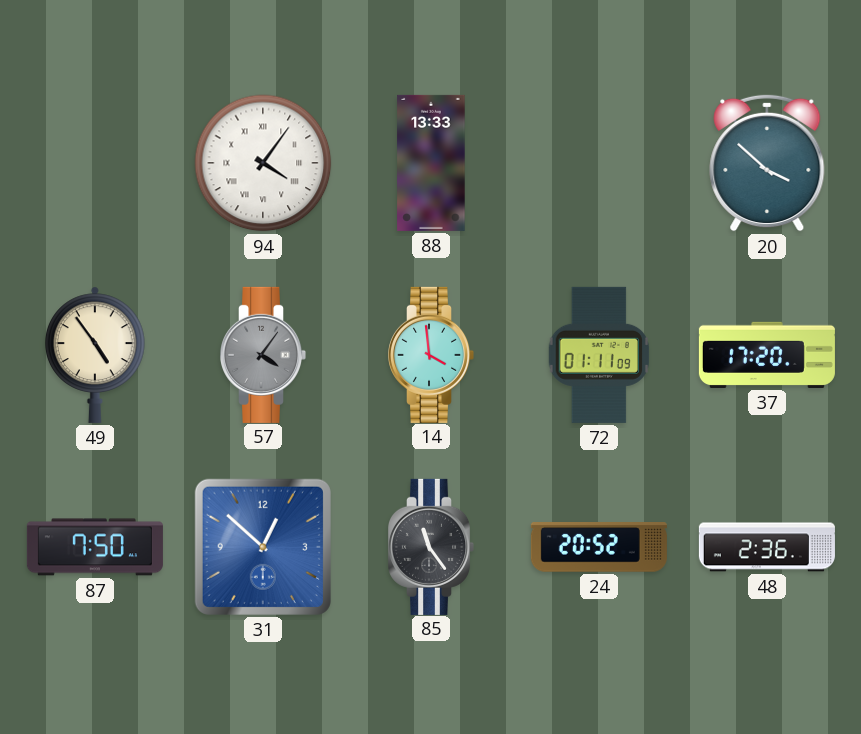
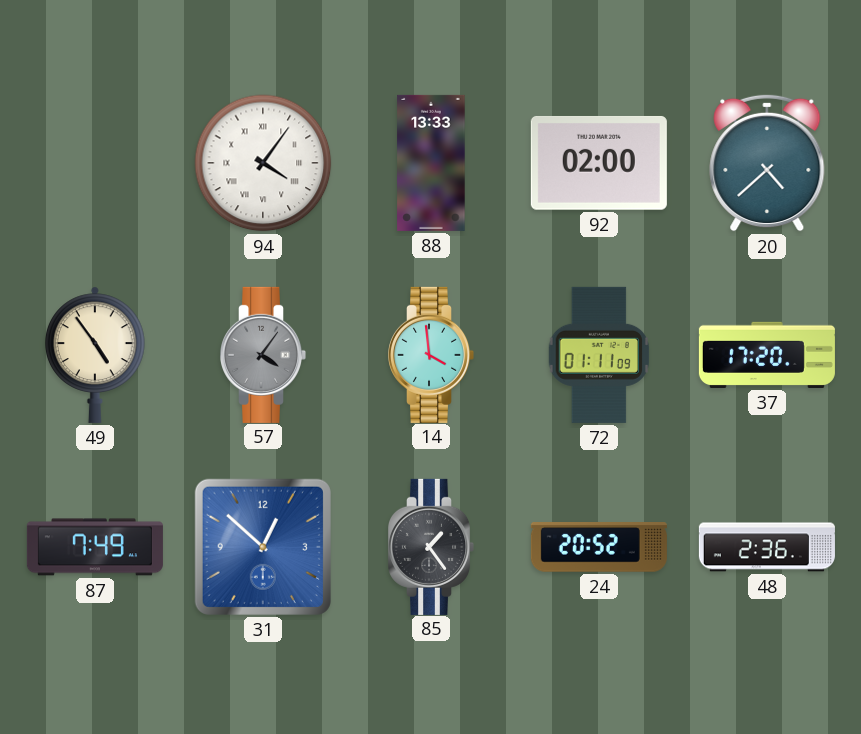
92: none -> 02:00
20: 3:52 -> 4:38
87: 7:50 -> 7:49
85: 11:24 -> 1:24
